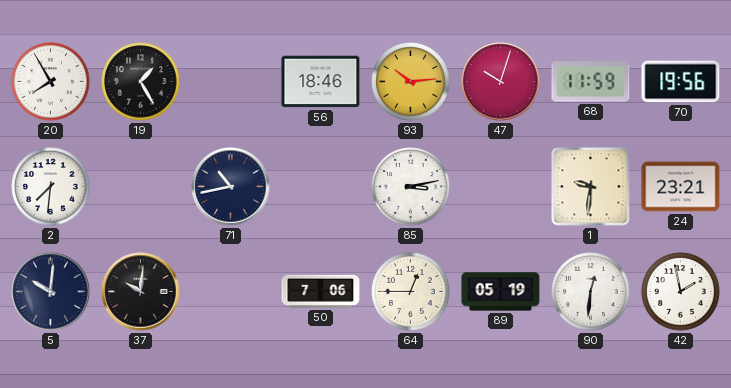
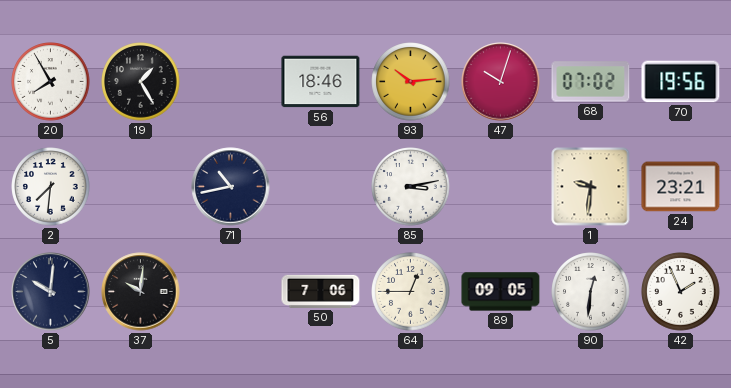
68: 11:59 -> 07:02
89: 05:19 -> 09:05
42: 1:58 -> 1:56
